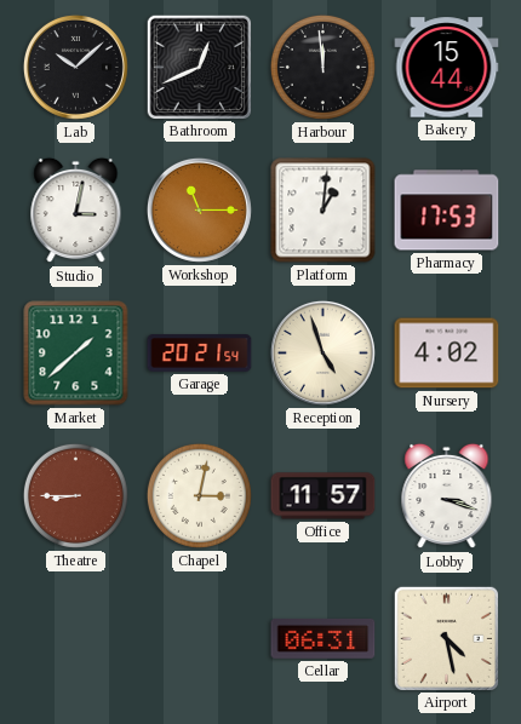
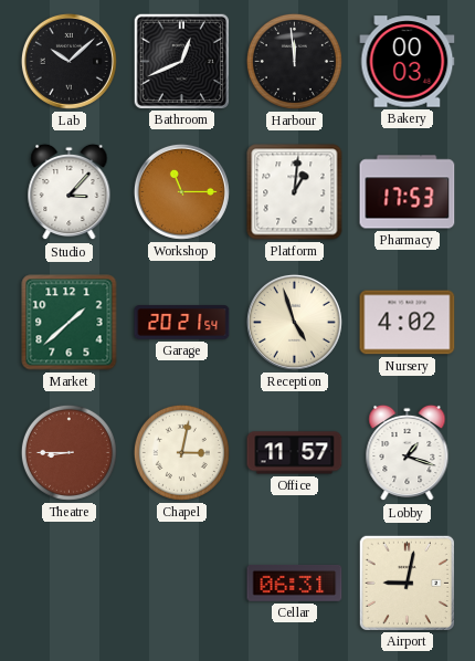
Bakery: 15:44 -> 00:03
Studio: 3:02 -> 3:07
Lobby: 3:18 -> 1:18
Airport: 4:28 -> 9:02
